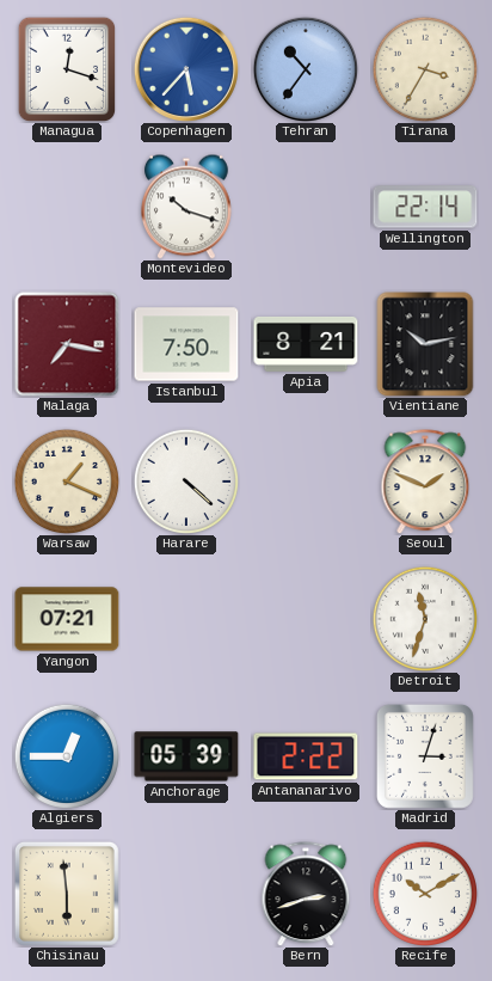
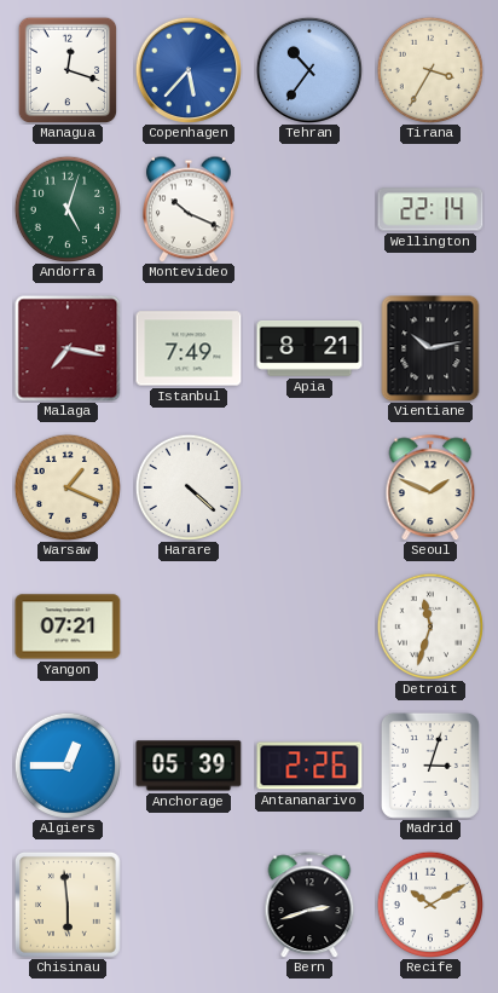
Andorra: none -> 5:03
Montevideo: 10:18 -> 10:19
Istanbul: 7:50 -> 7:49
Antananarivo: 2:22 -> 2:26
